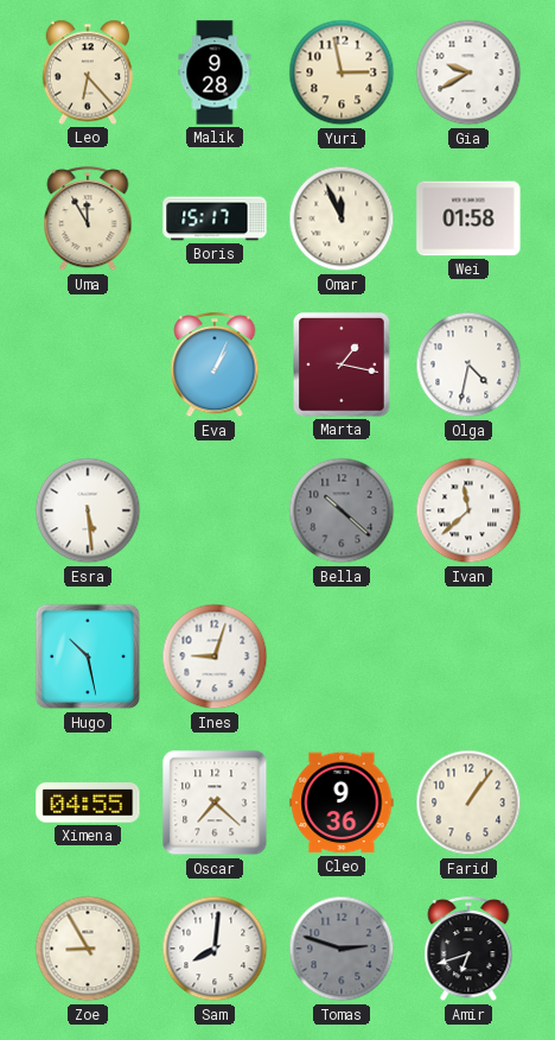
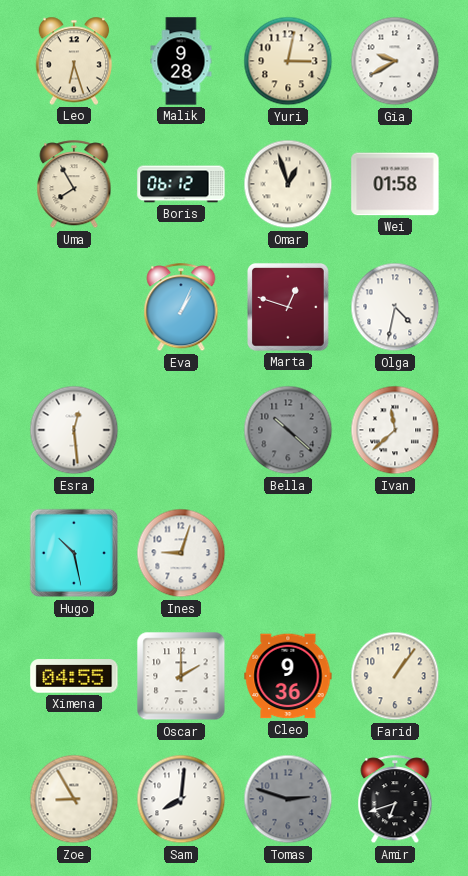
Leo: 6:23 -> 6:27
Yuri: 2:58 -> 3:02
Uma: 11:55 -> 7:55
Boris: 15:17 -> 06:12
Omar: 11:56 -> 12:57
Marta: 1:17 -> 12:48
Esra: 5:29 -> 12:29
Oscar: 7:22 -> 2:00
